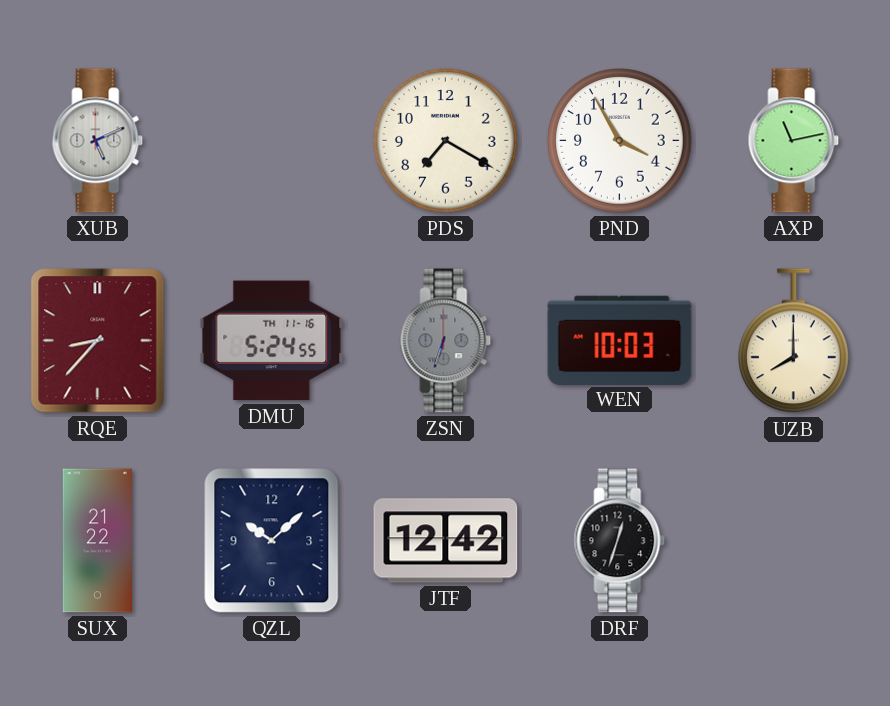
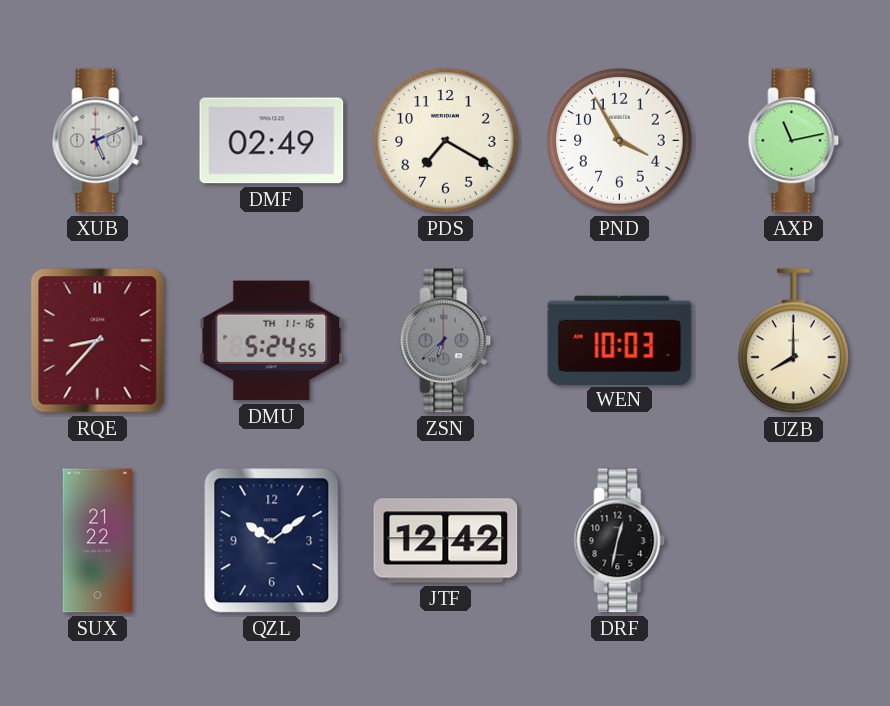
DMF: none -> 02:49
ZSN: 6:33 -> 6:38
QZL: 10:08 -> 10:09
DRF: 12:33 -> 12:32
